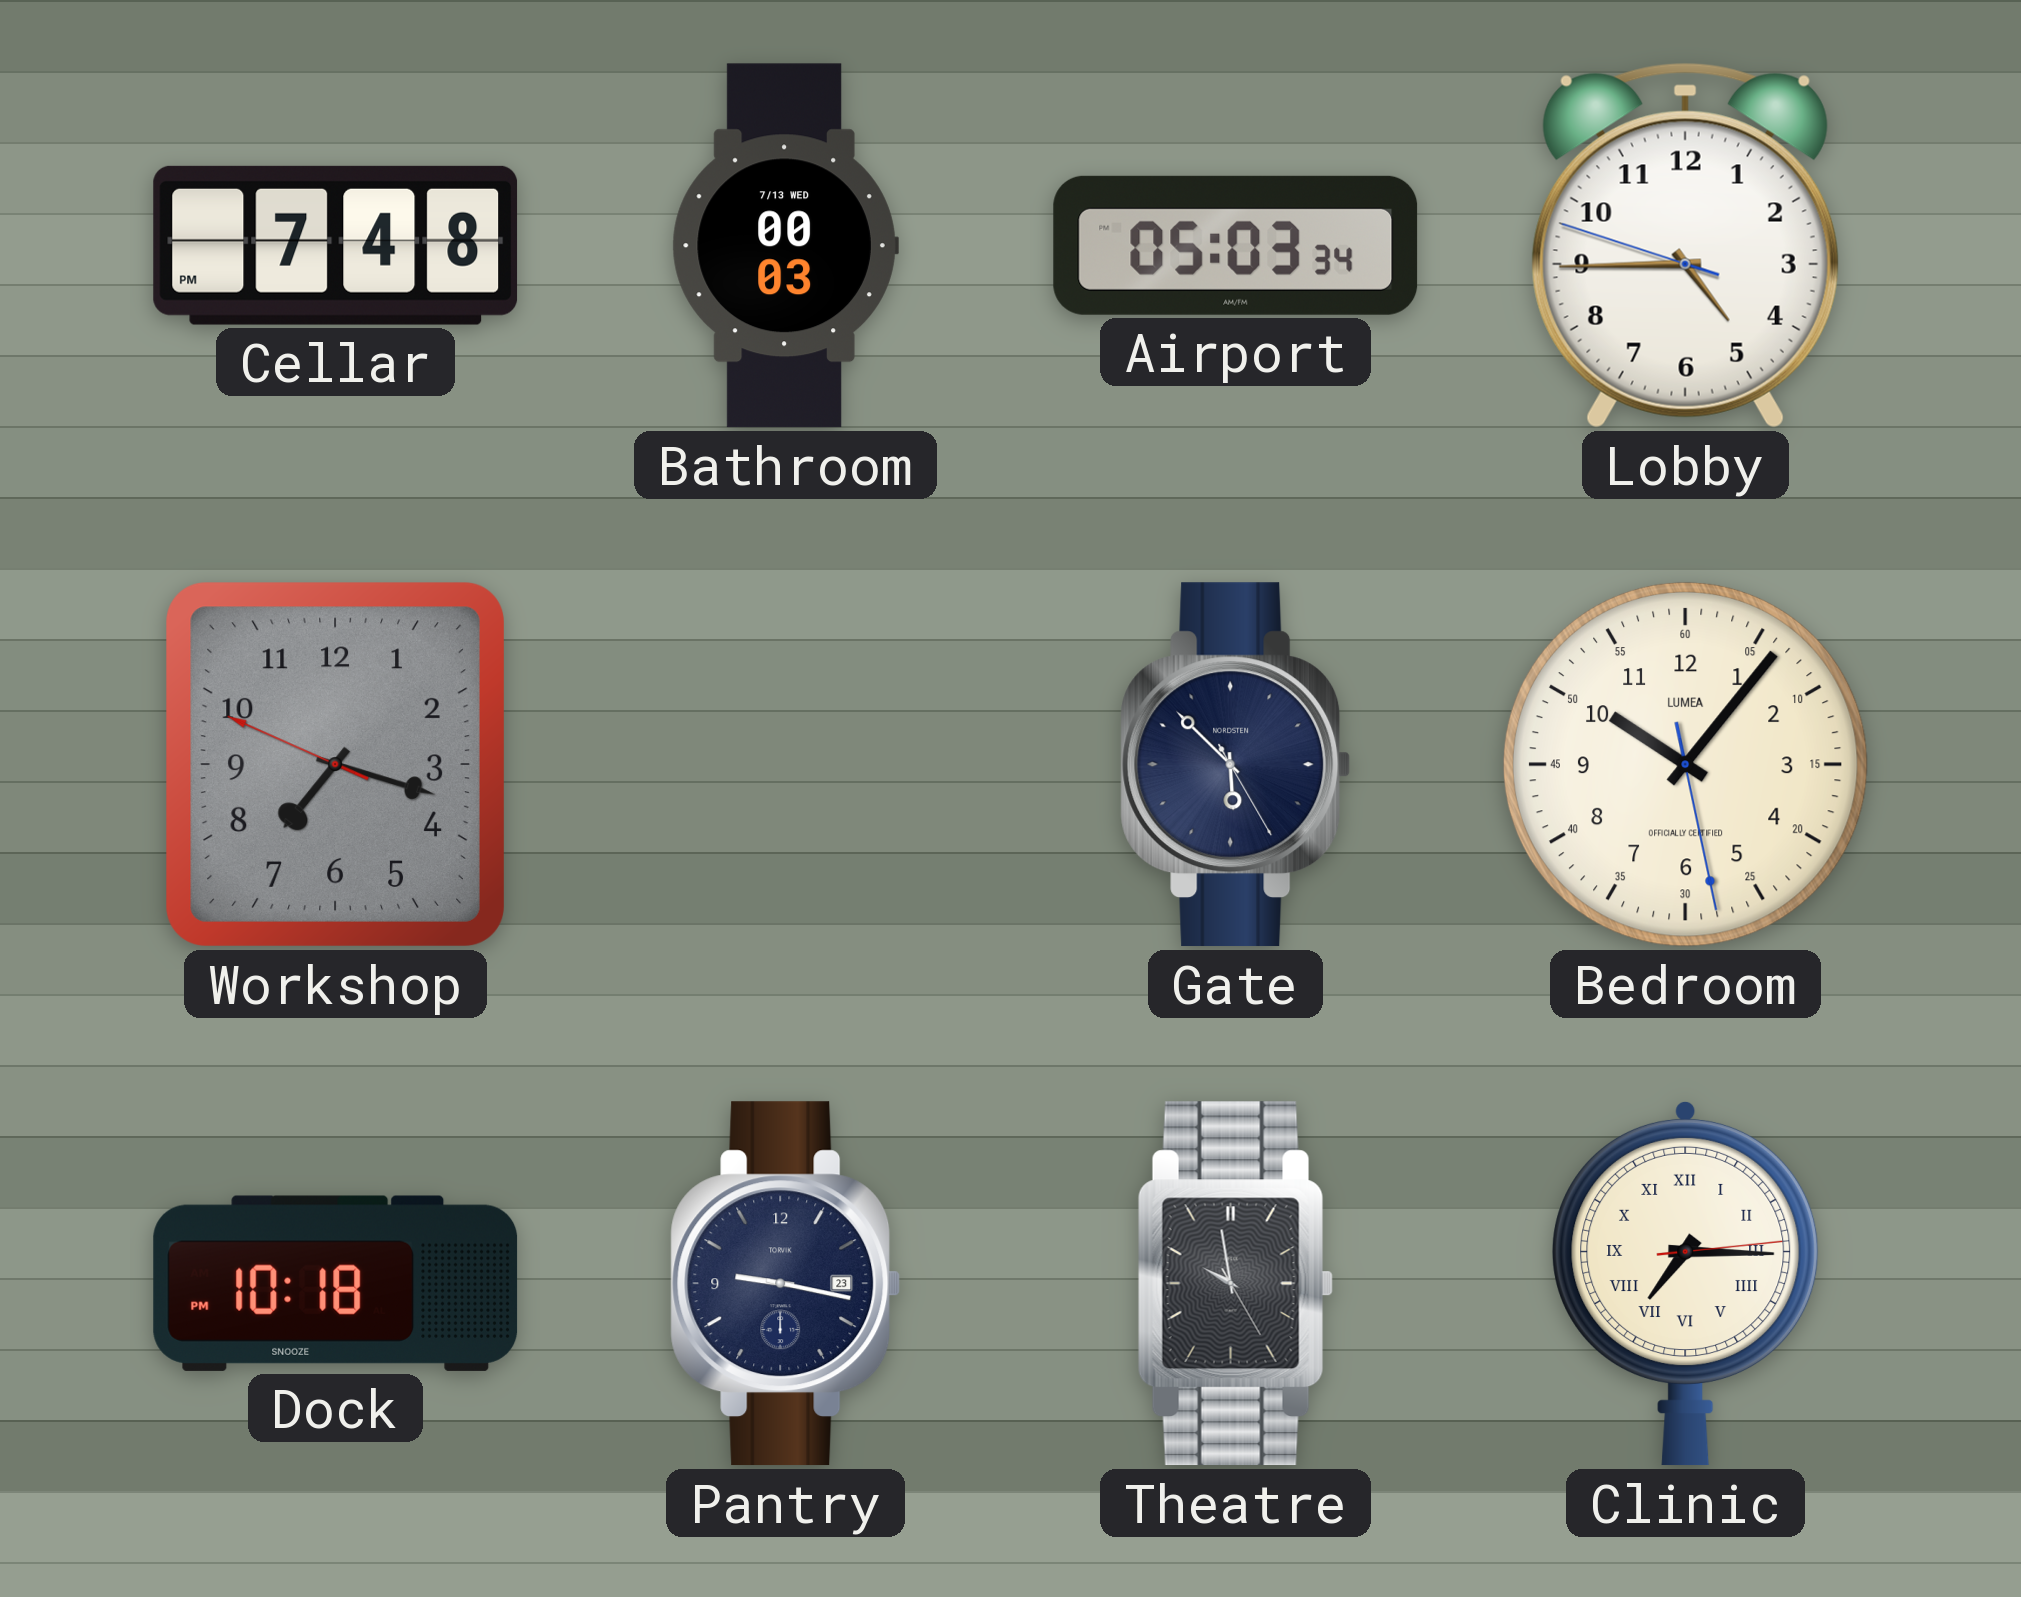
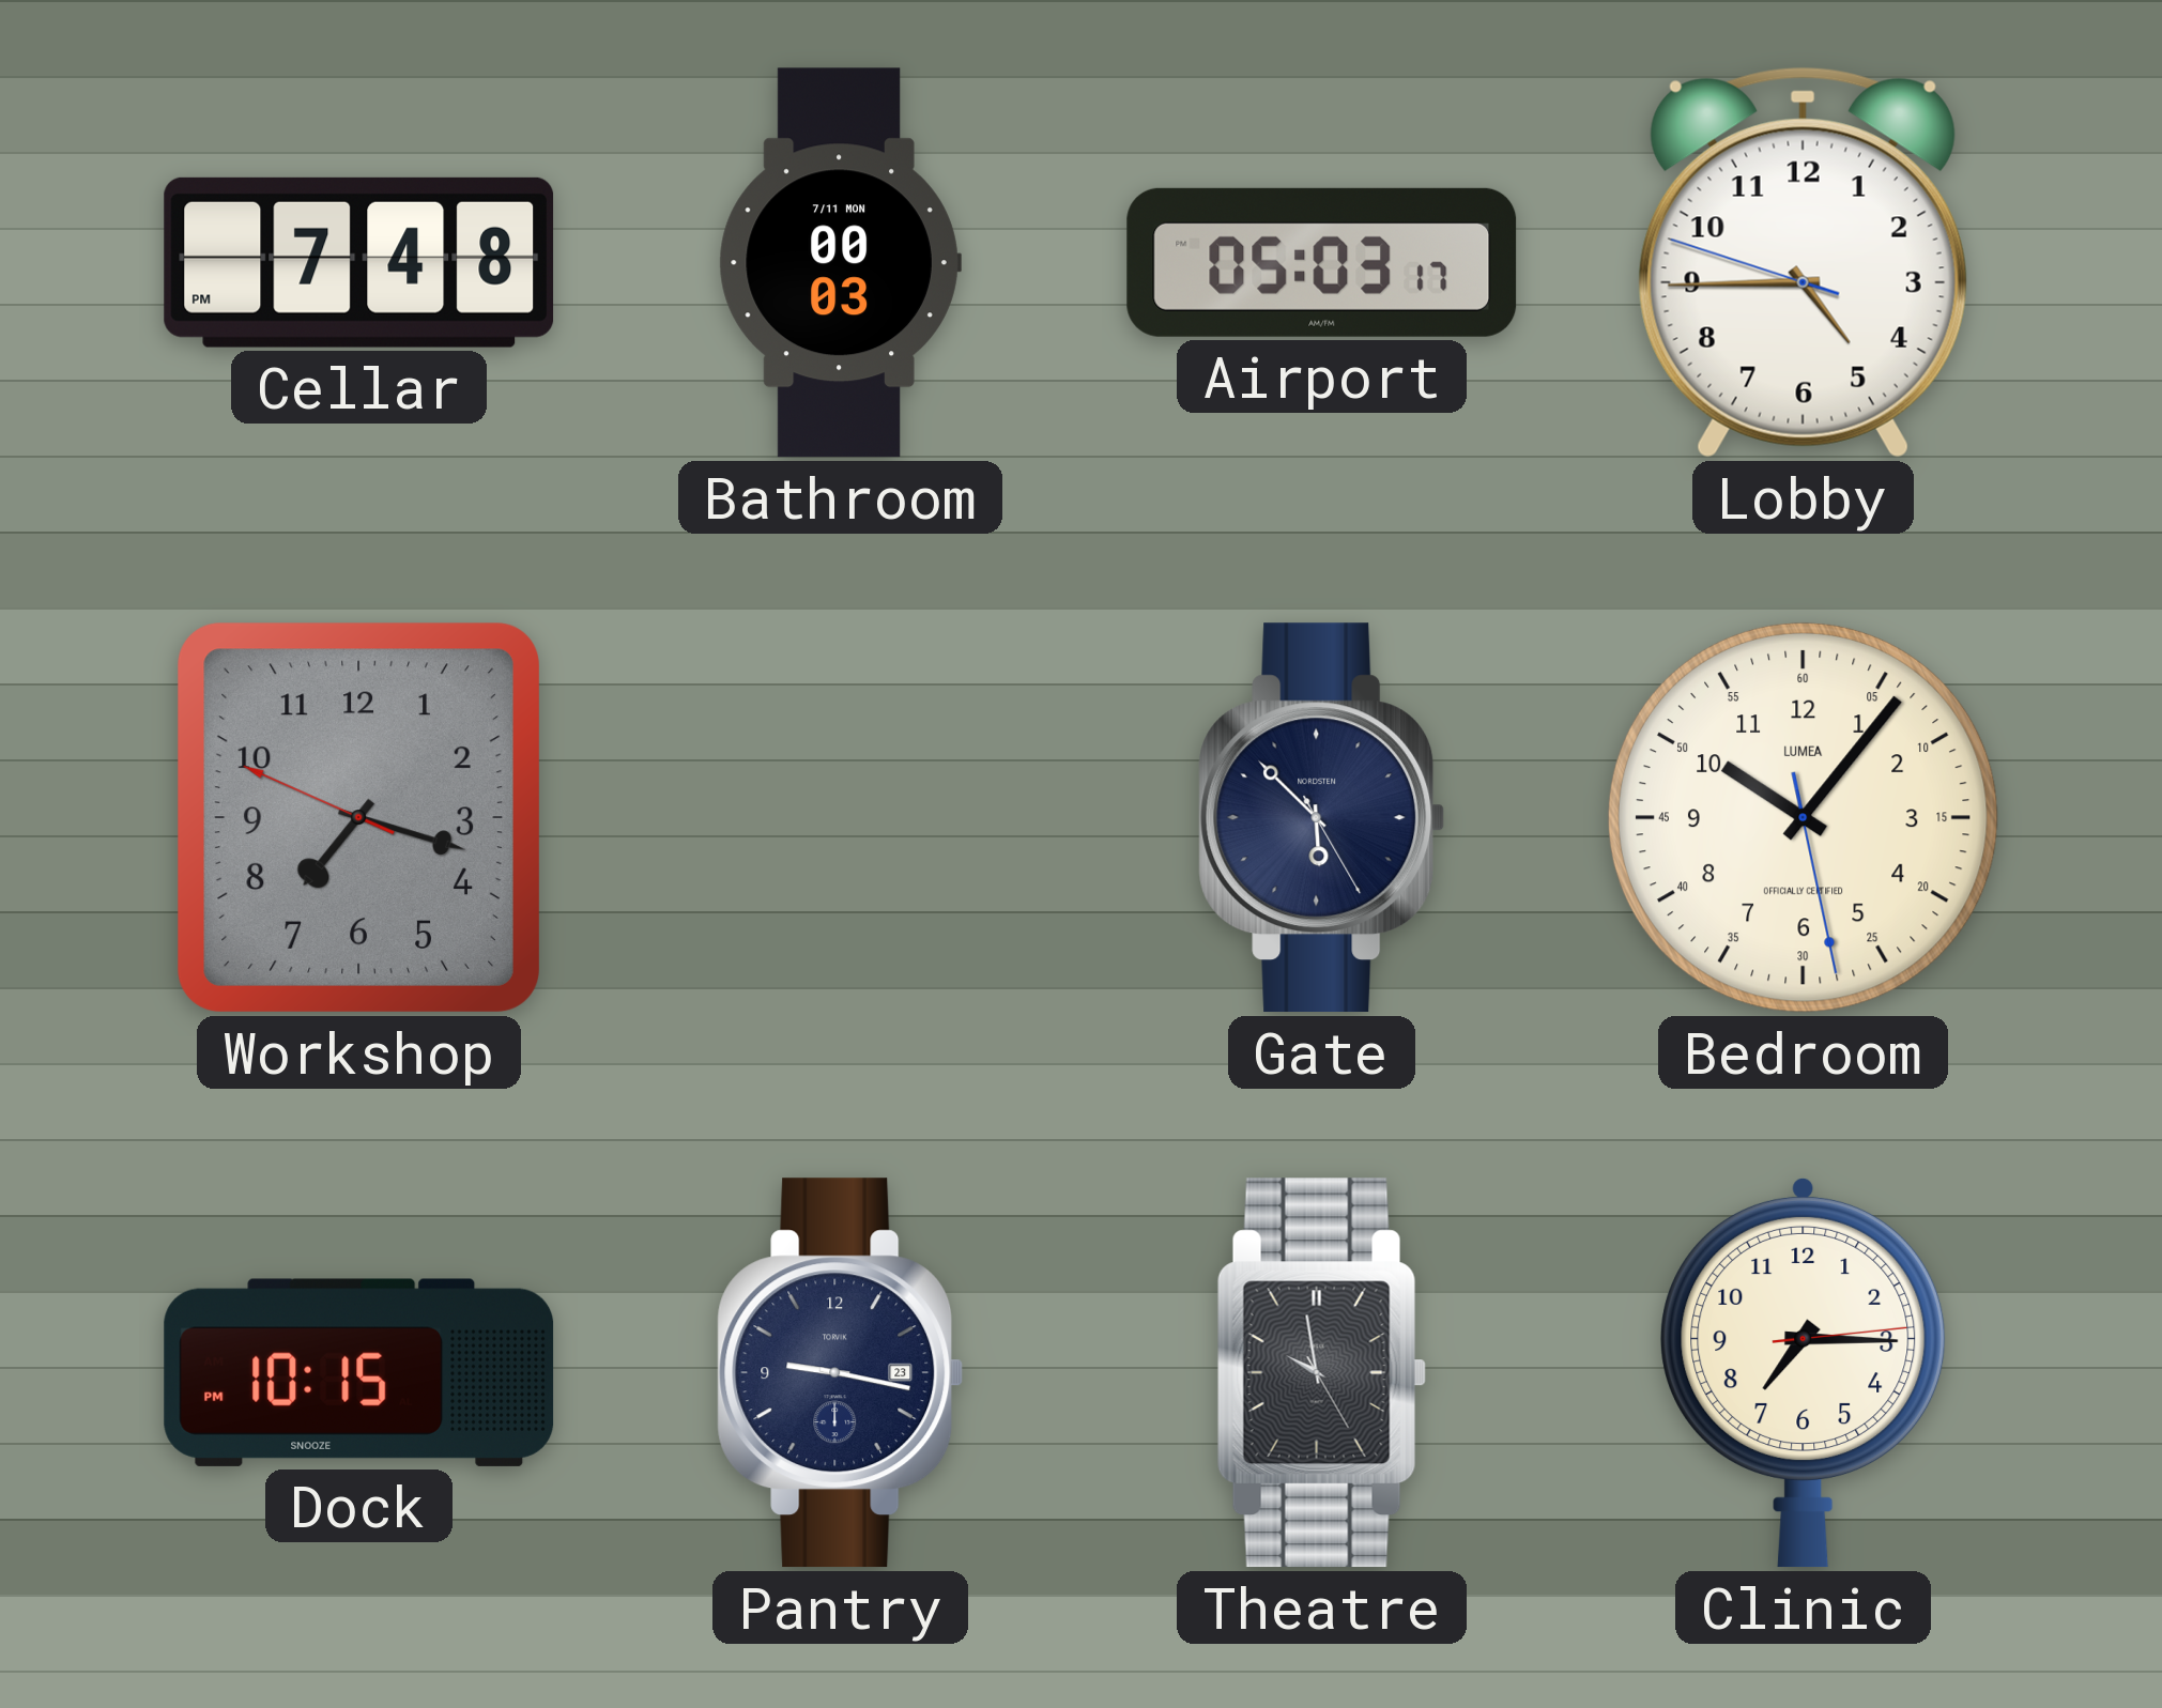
Bathroom date: 7/13 WED -> 7/11 MON
Airport: 05:03:34 -> 05:03:17
Dock: 10:18 -> 10:15
Clinic numerals: Roman -> Arabic
